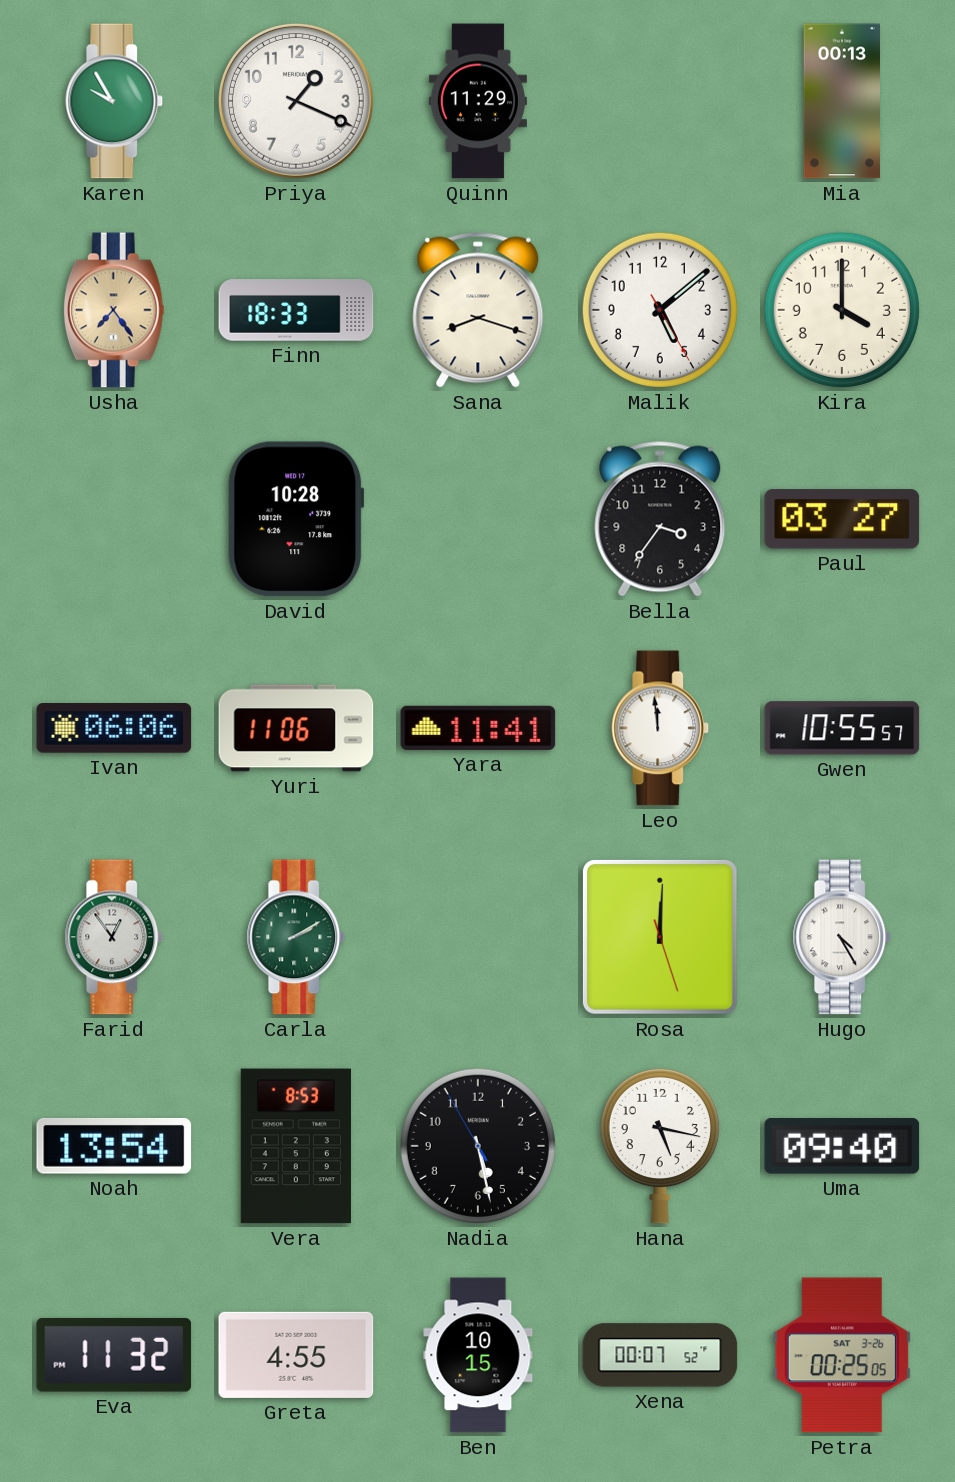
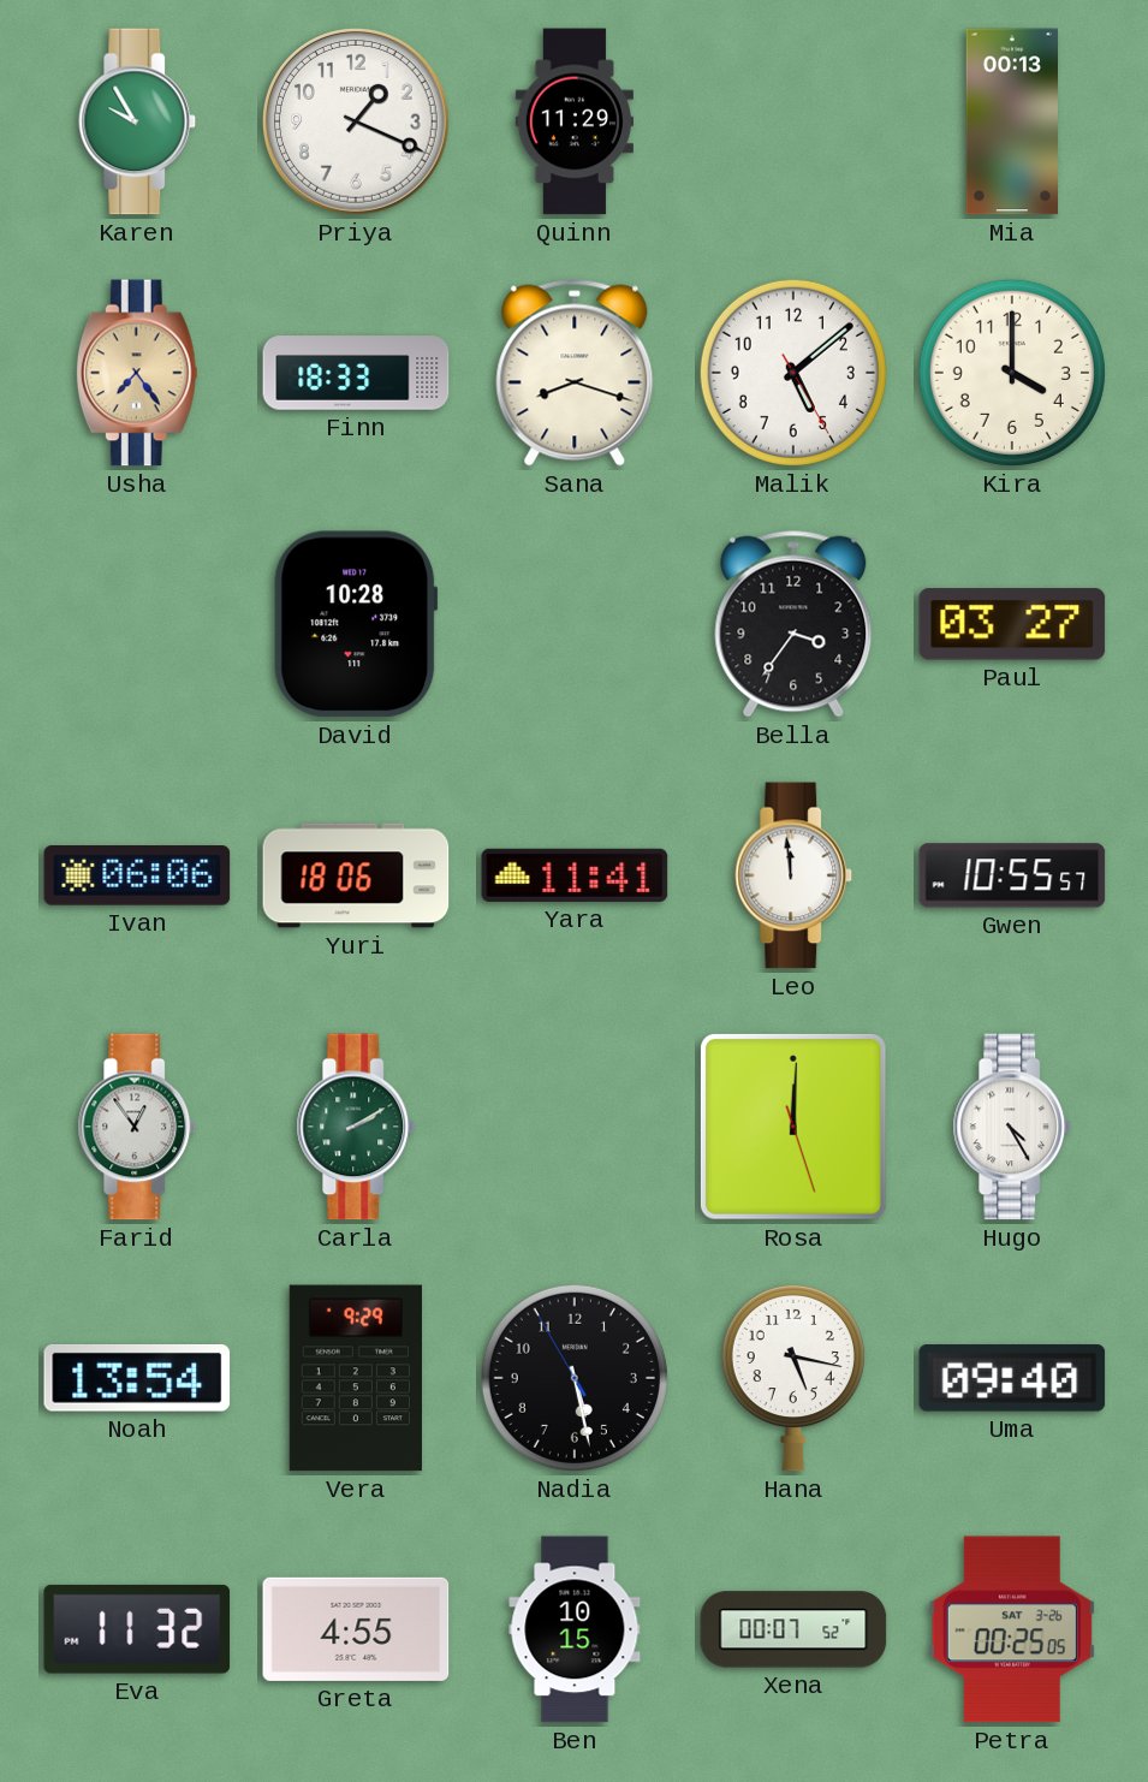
Yuri: 11:06 -> 18:06
Vera: 8:53 -> 9:29
